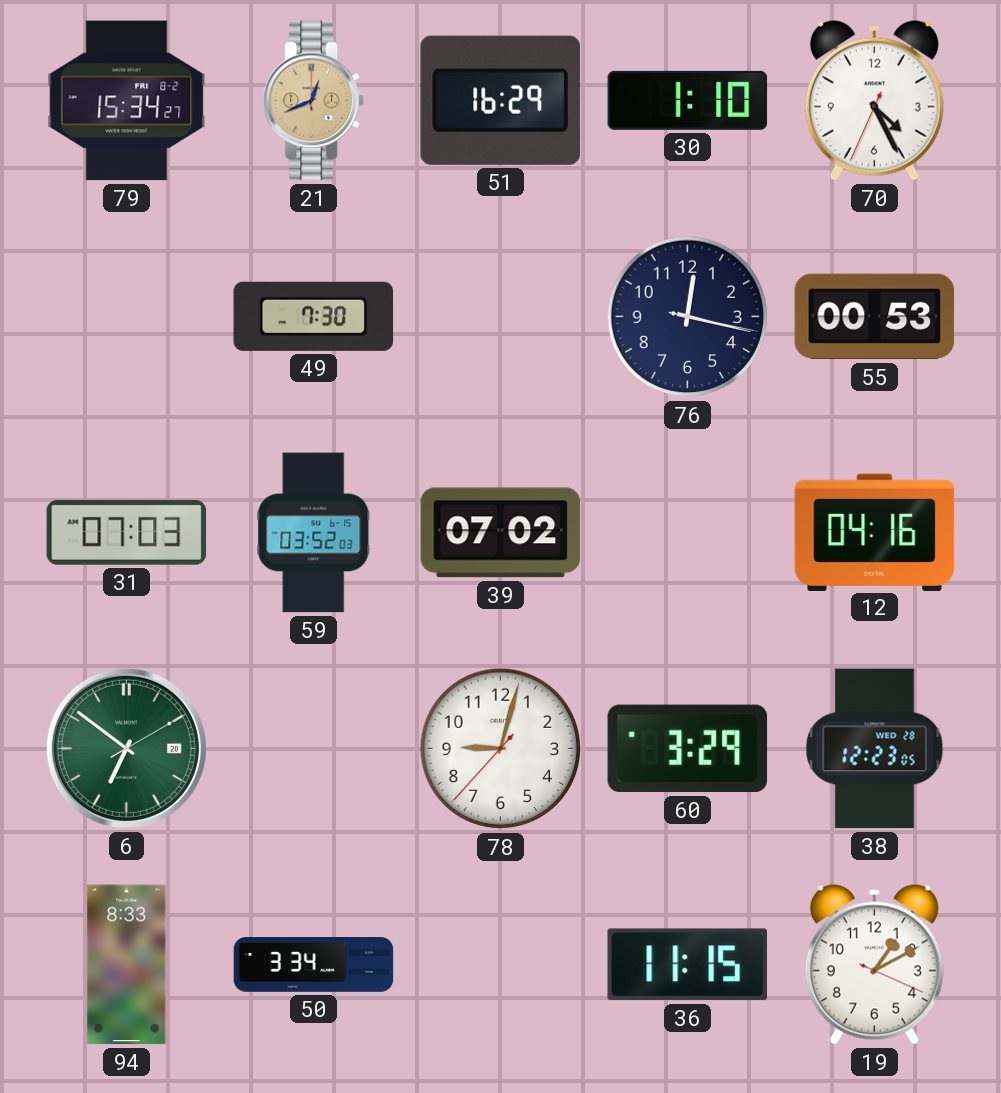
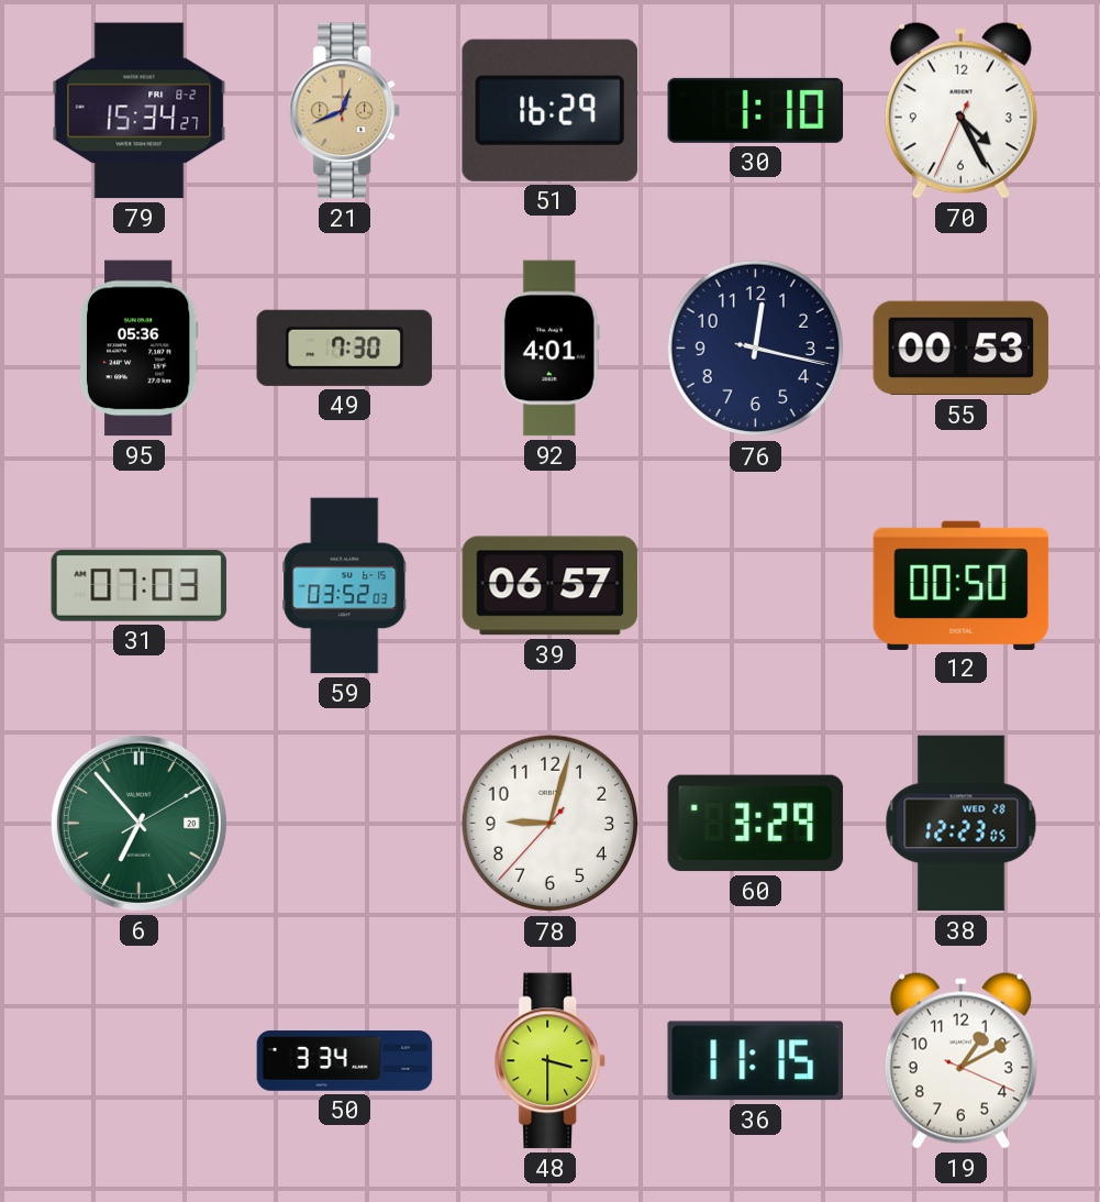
95: none -> 05:36
92: none -> 4:01
39: 07:02 -> 06:57
12: 04:16 -> 00:50
6: 6:51 -> 6:53
94: 8:33 -> none
48: none -> 3:30
